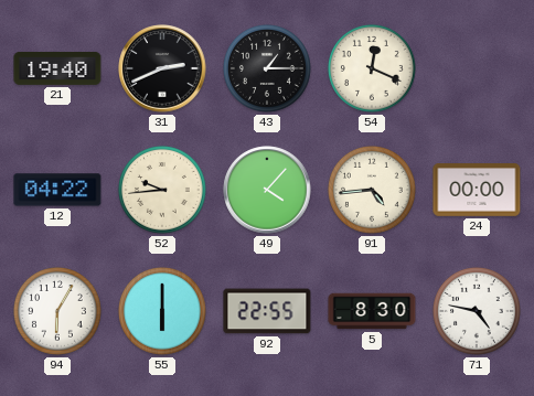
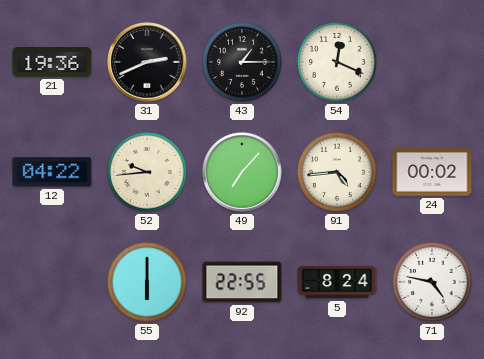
21: 19:40 -> 19:36
49: 4:07 -> 7:07
24: 00:00 -> 00:02
94: 6:05 -> none
5: 8:30 -> 8:24
